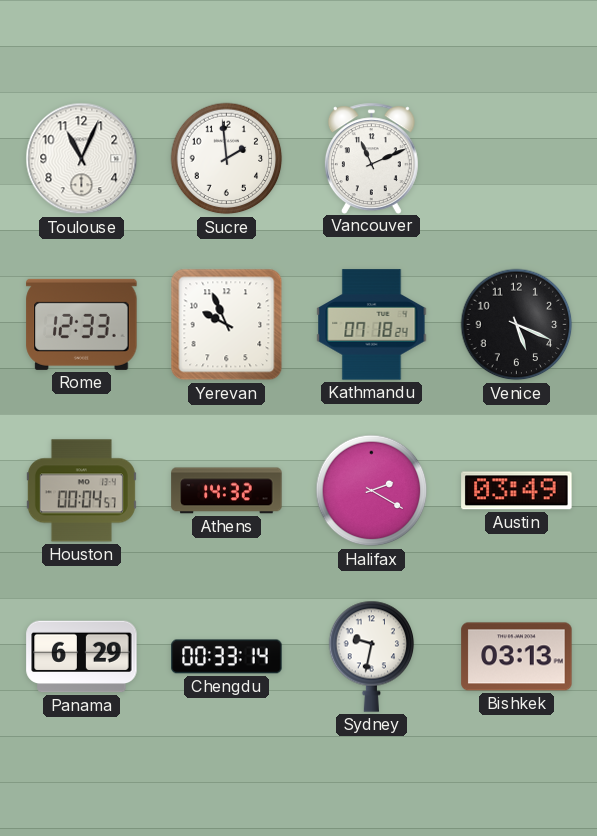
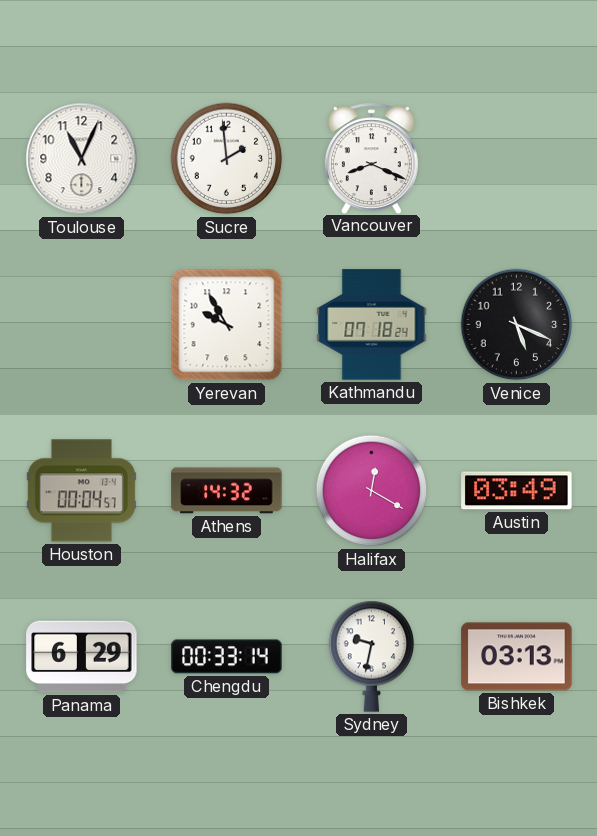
Vancouver: 11:11 -> 8:19
Rome: 12:33 -> none
Yerevan: 9:56 -> 9:55
Halifax: 2:20 -> 12:20
